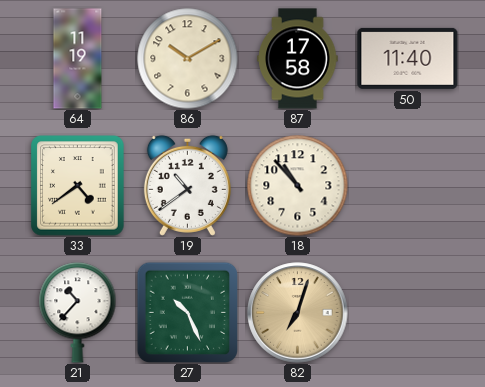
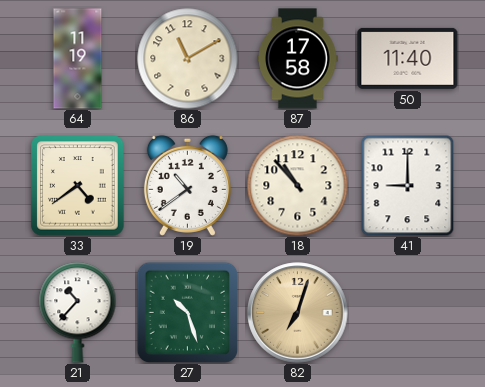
86: 10:10 -> 11:10
41: none -> 9:00
27: 10:26 -> 10:27
